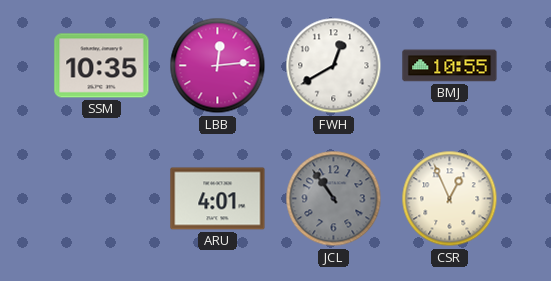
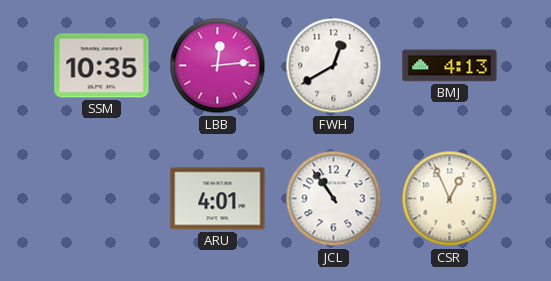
BMJ: 10:55 -> 4:13
JCL dial: grey -> white
